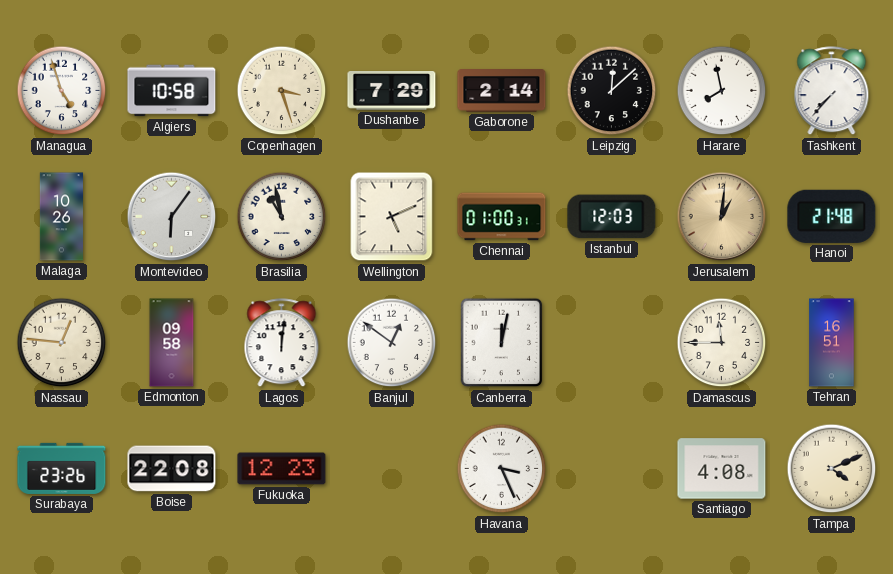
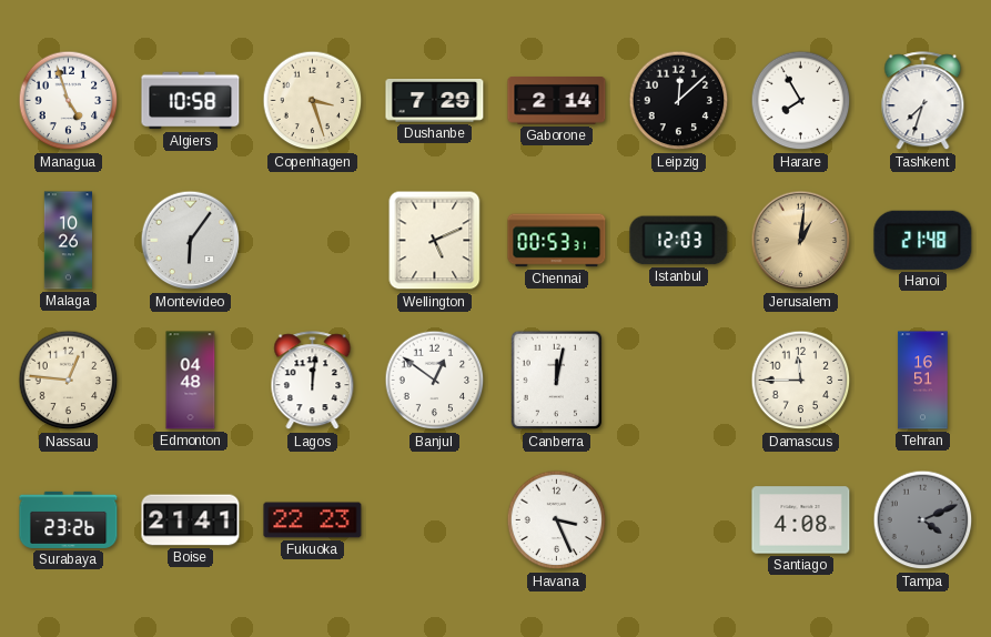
Harare: 7:58 -> 7:55
Tashkent: 7:37 -> 7:33
Brasilia: 10:58 -> none
Chennai: 01:00 -> 00:53
Edmonton: 09:58 -> 04:48
Boise: 22:08 -> 21:41
Fukuoka: 12:23 -> 22:23
Tampa dial: cream -> grey
